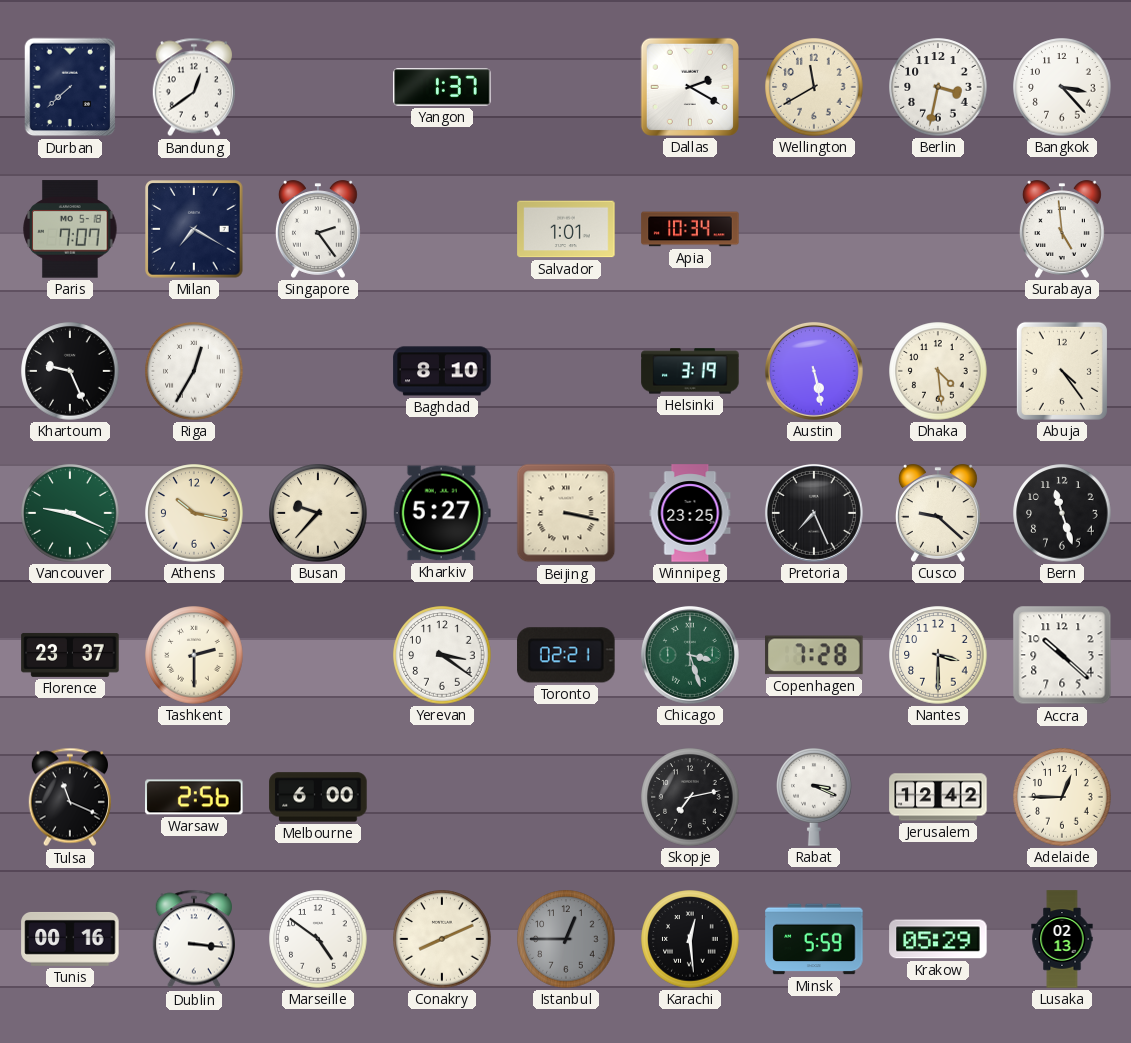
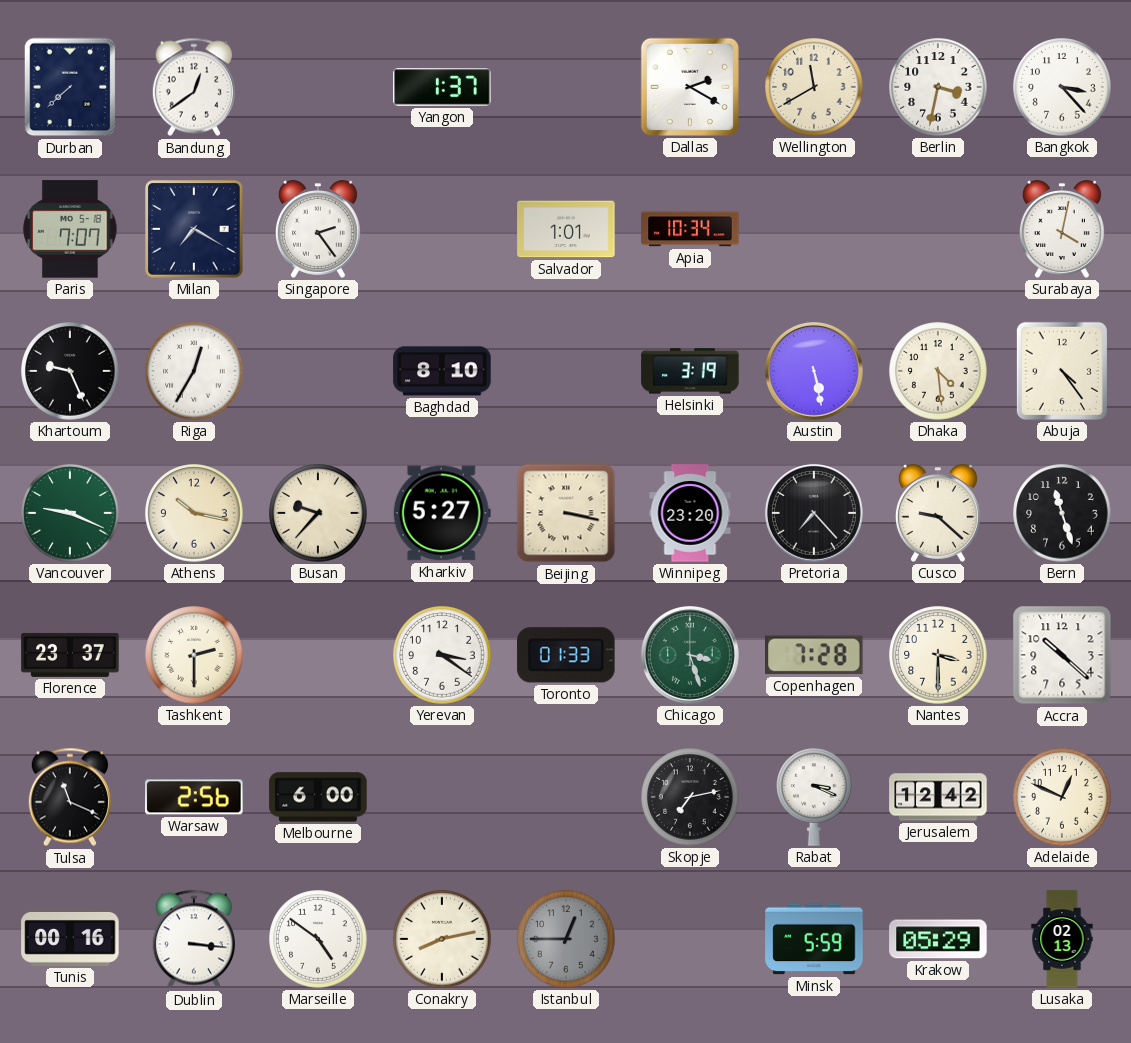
Surabaya: 4:59 -> 4:02
Winnipeg: 23:25 -> 23:20
Pretoria: 7:26 -> 7:23
Toronto: 02:21 -> 01:33
Adelaide: 12:45 -> 12:49
Conakry: 8:11 -> 8:13
Karachi: 12:29 -> none
